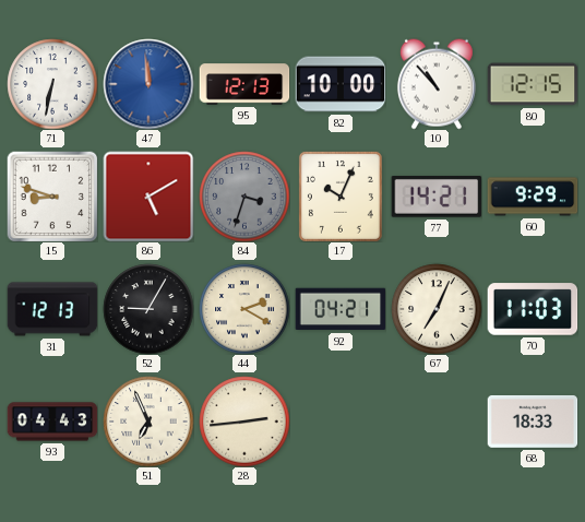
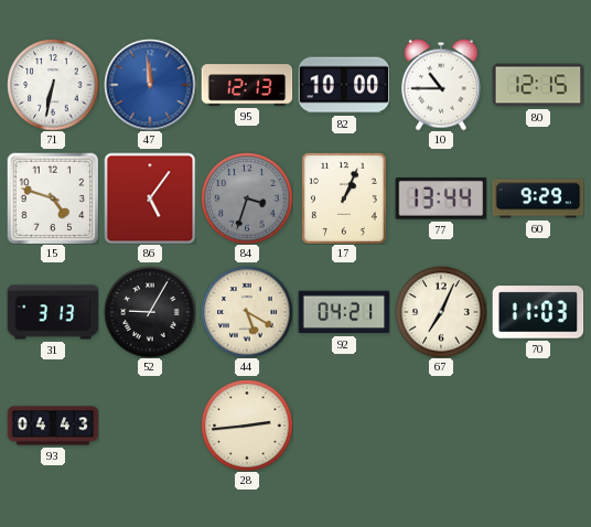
10: 10:53 -> 10:45
15: 8:48 -> 4:48
86: 5:10 -> 5:06
17: 10:04 -> 1:04
77: 14:21 -> 13:44
31: 12:13 -> 3:13
44: 2:20 -> 5:20
51: 6:56 -> none
68: 18:33 -> none
